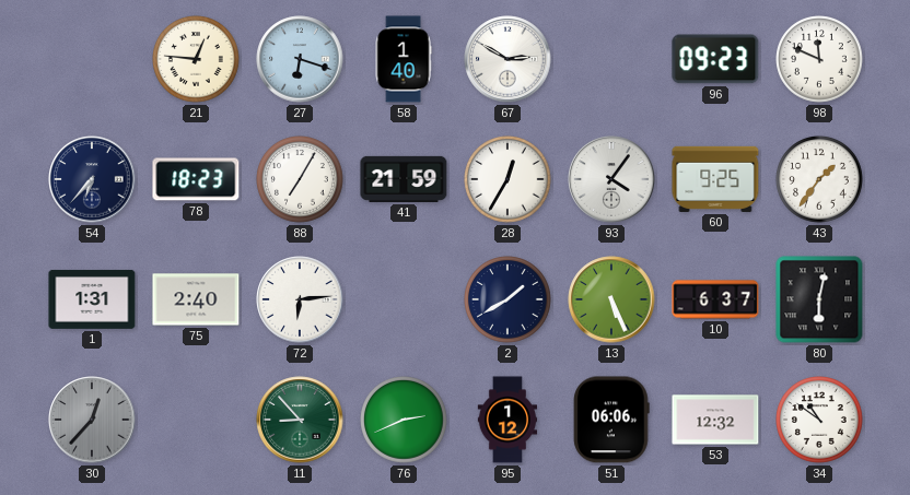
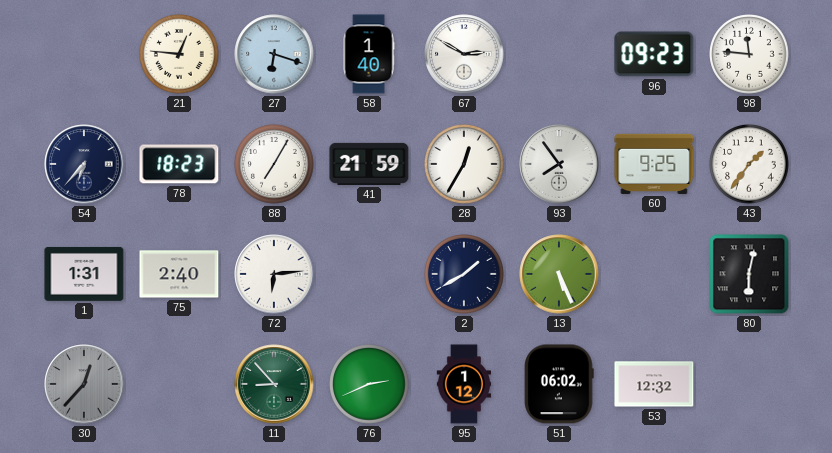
98: 11:49 -> 11:46
93: 4:06 -> 7:54
10: 6:37 -> none
51: 06:06 -> 06:02
34: 10:51 -> none
